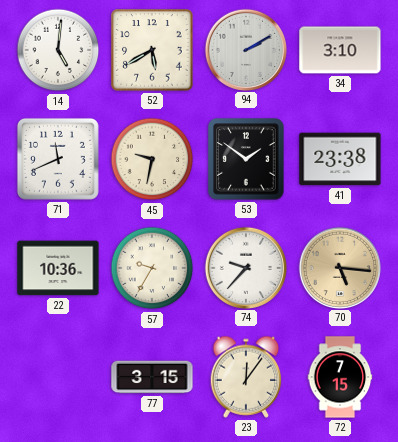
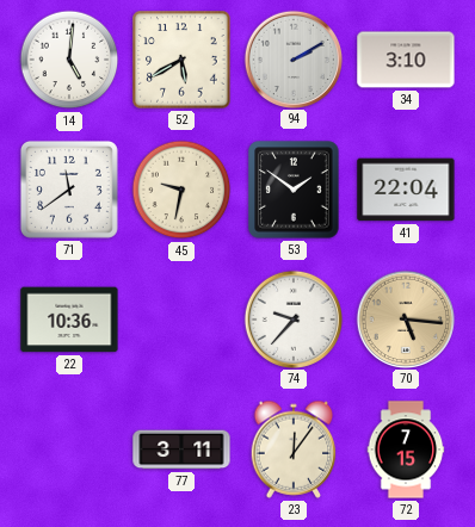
71: 11:41 -> 11:39
41: 23:38 -> 22:04
57: 9:35 -> none
77: 3:15 -> 3:11
